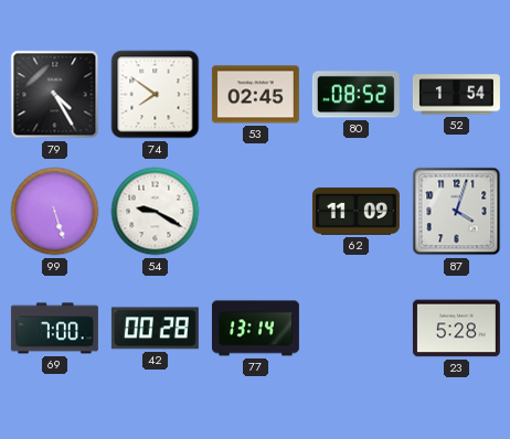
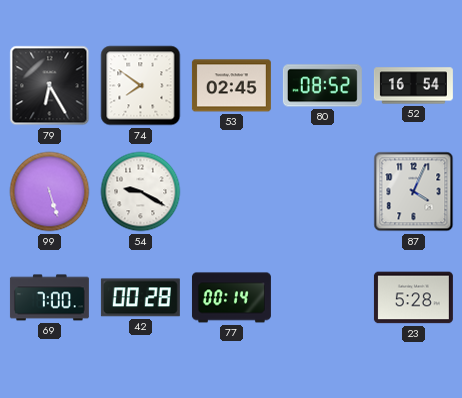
79: 4:25 -> 6:25
52: 1:54 -> 16:54
62: 11:09 -> none
87: 4:03 -> 4:04
77: 13:14 -> 00:14
